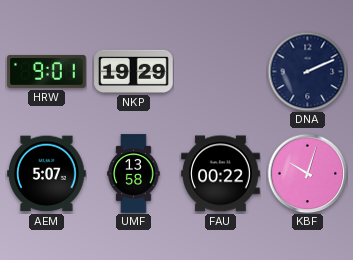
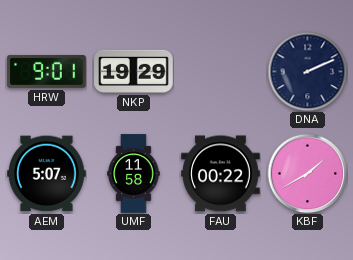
UMF: 13:58 -> 11:58
KBF: 10:03 -> 1:40
